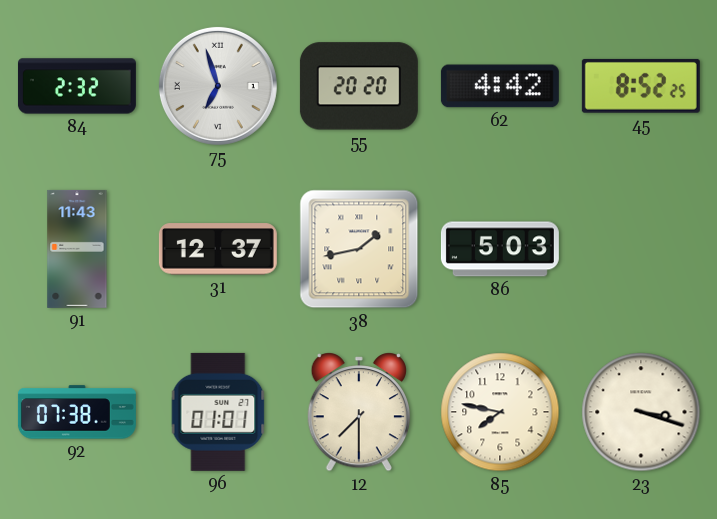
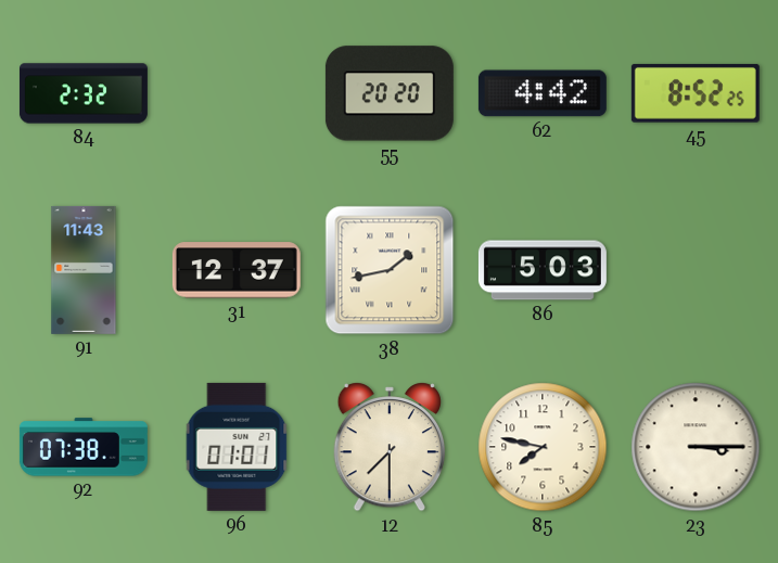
75: 6:57 -> none
23: 3:18 -> 3:15
